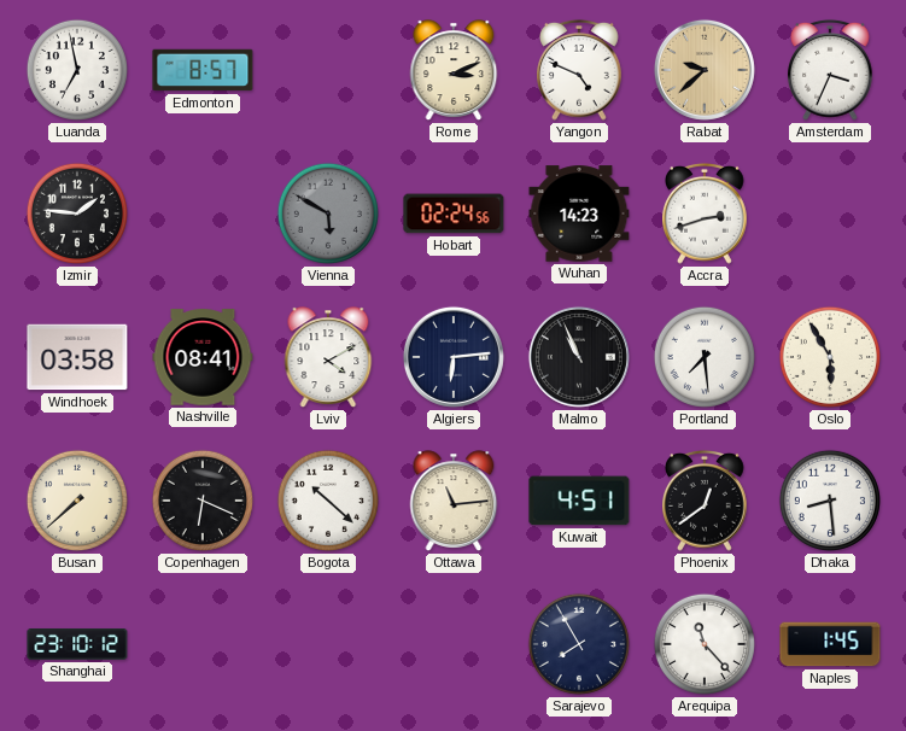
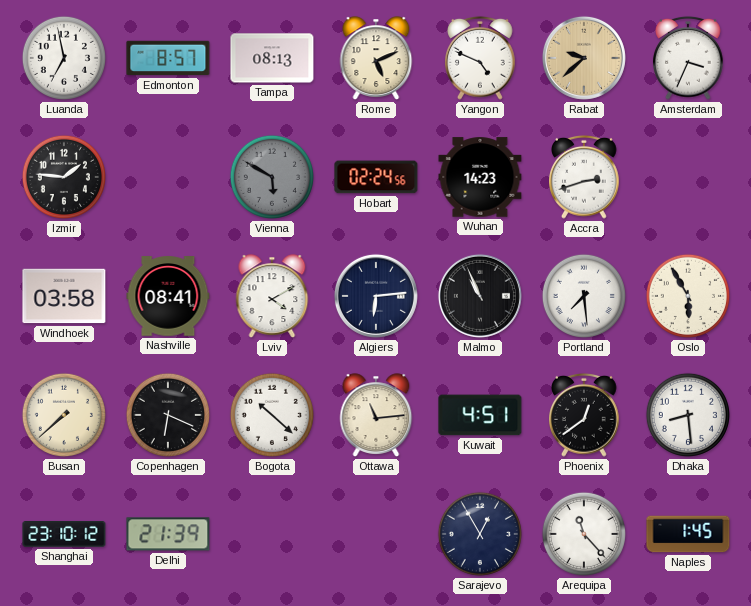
Tampa: none -> 08:13
Rome: 3:11 -> 5:11
Delhi: none -> 21:39
Sarajevo: 7:55 -> 12:55
